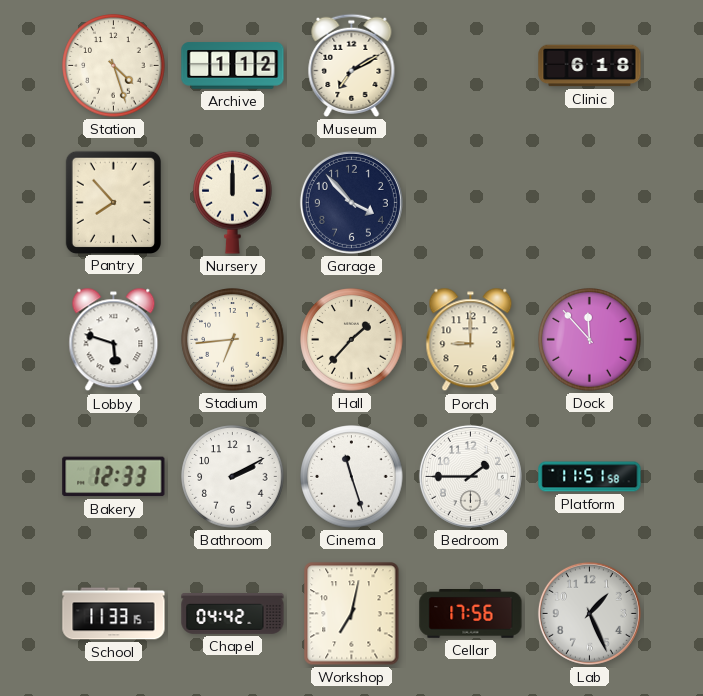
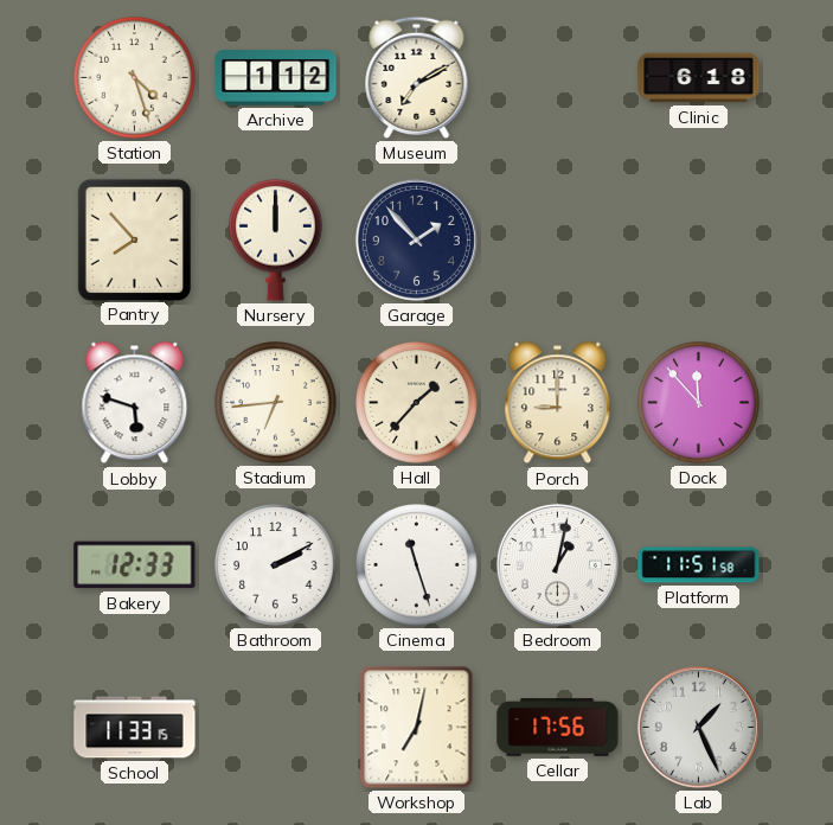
Garage: 3:53 -> 1:53
Bedroom: 1:45 -> 1:02
Chapel: 04:42 -> none
